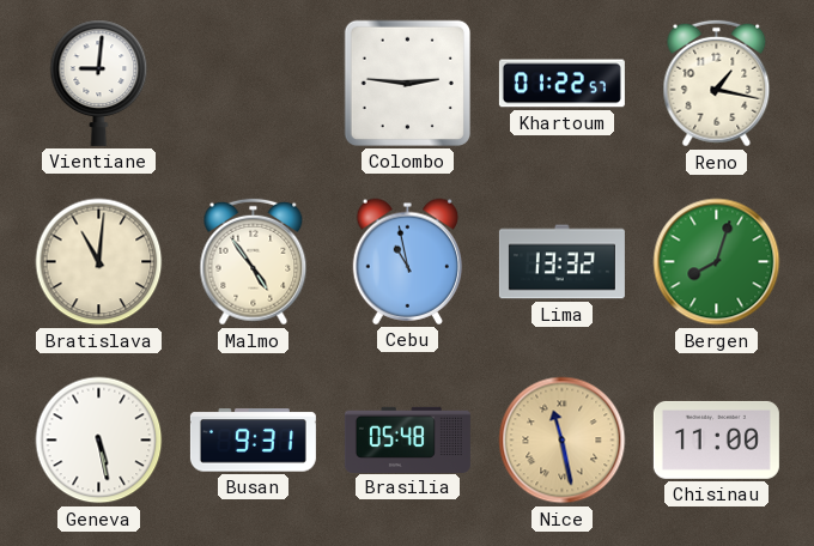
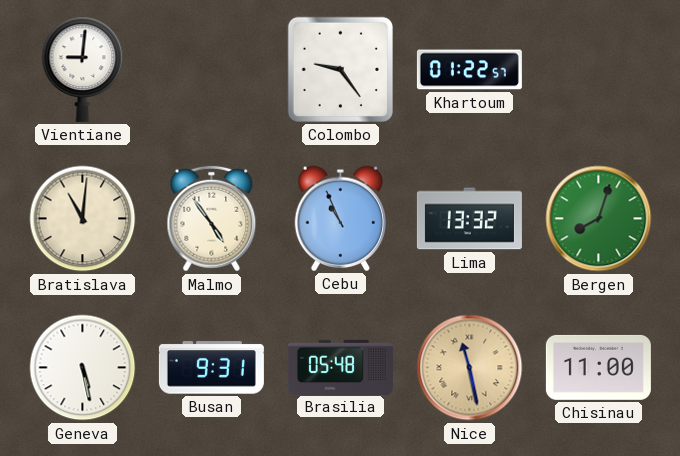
Colombo: 2:46 -> 9:24
Reno: 1:17 -> none
Cebu: 10:58 -> 10:56
